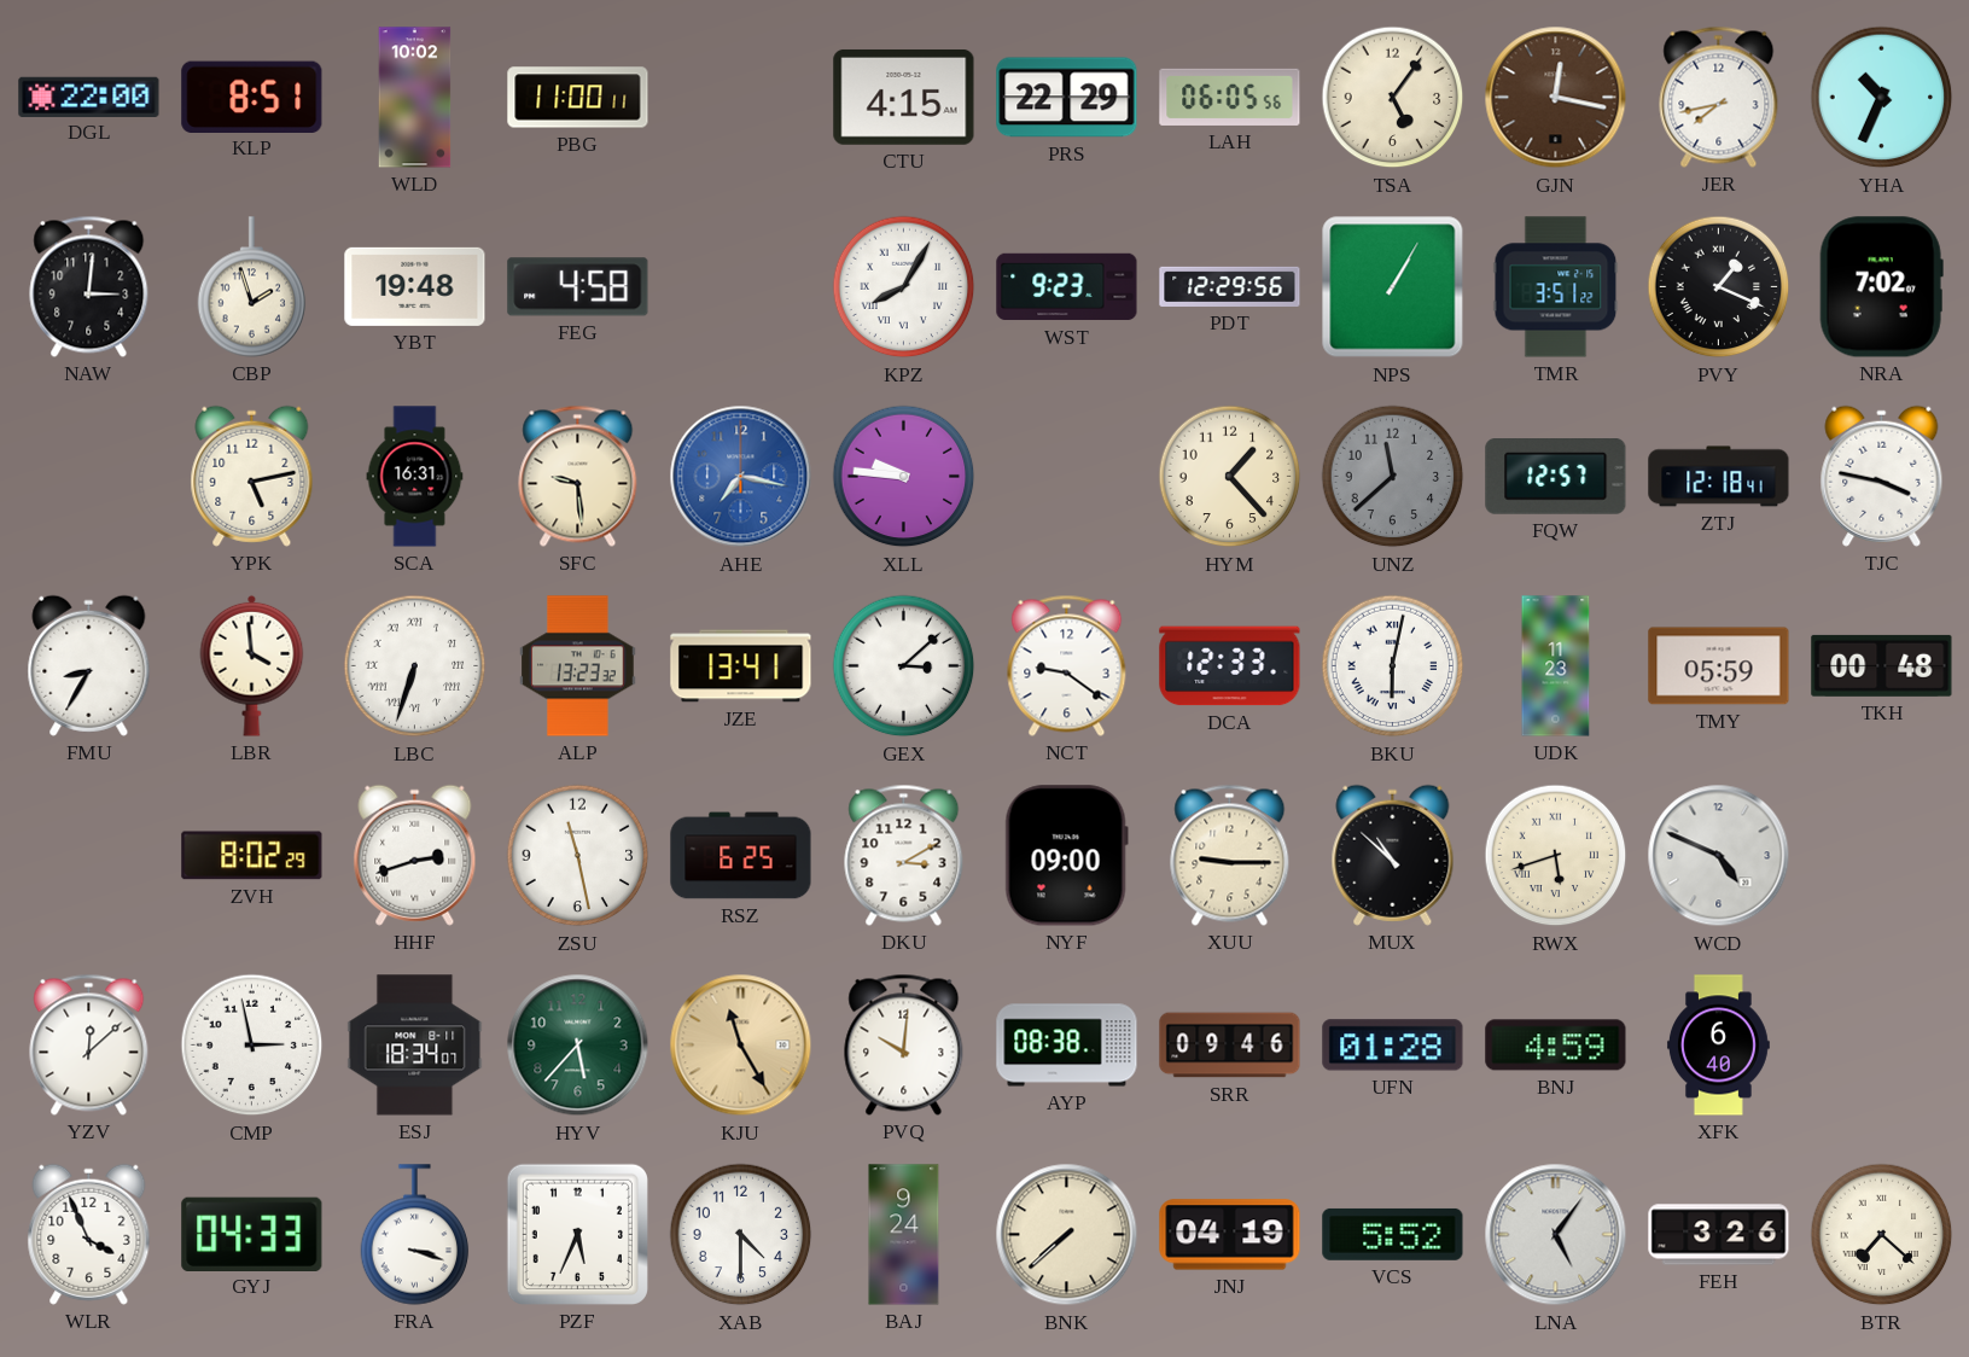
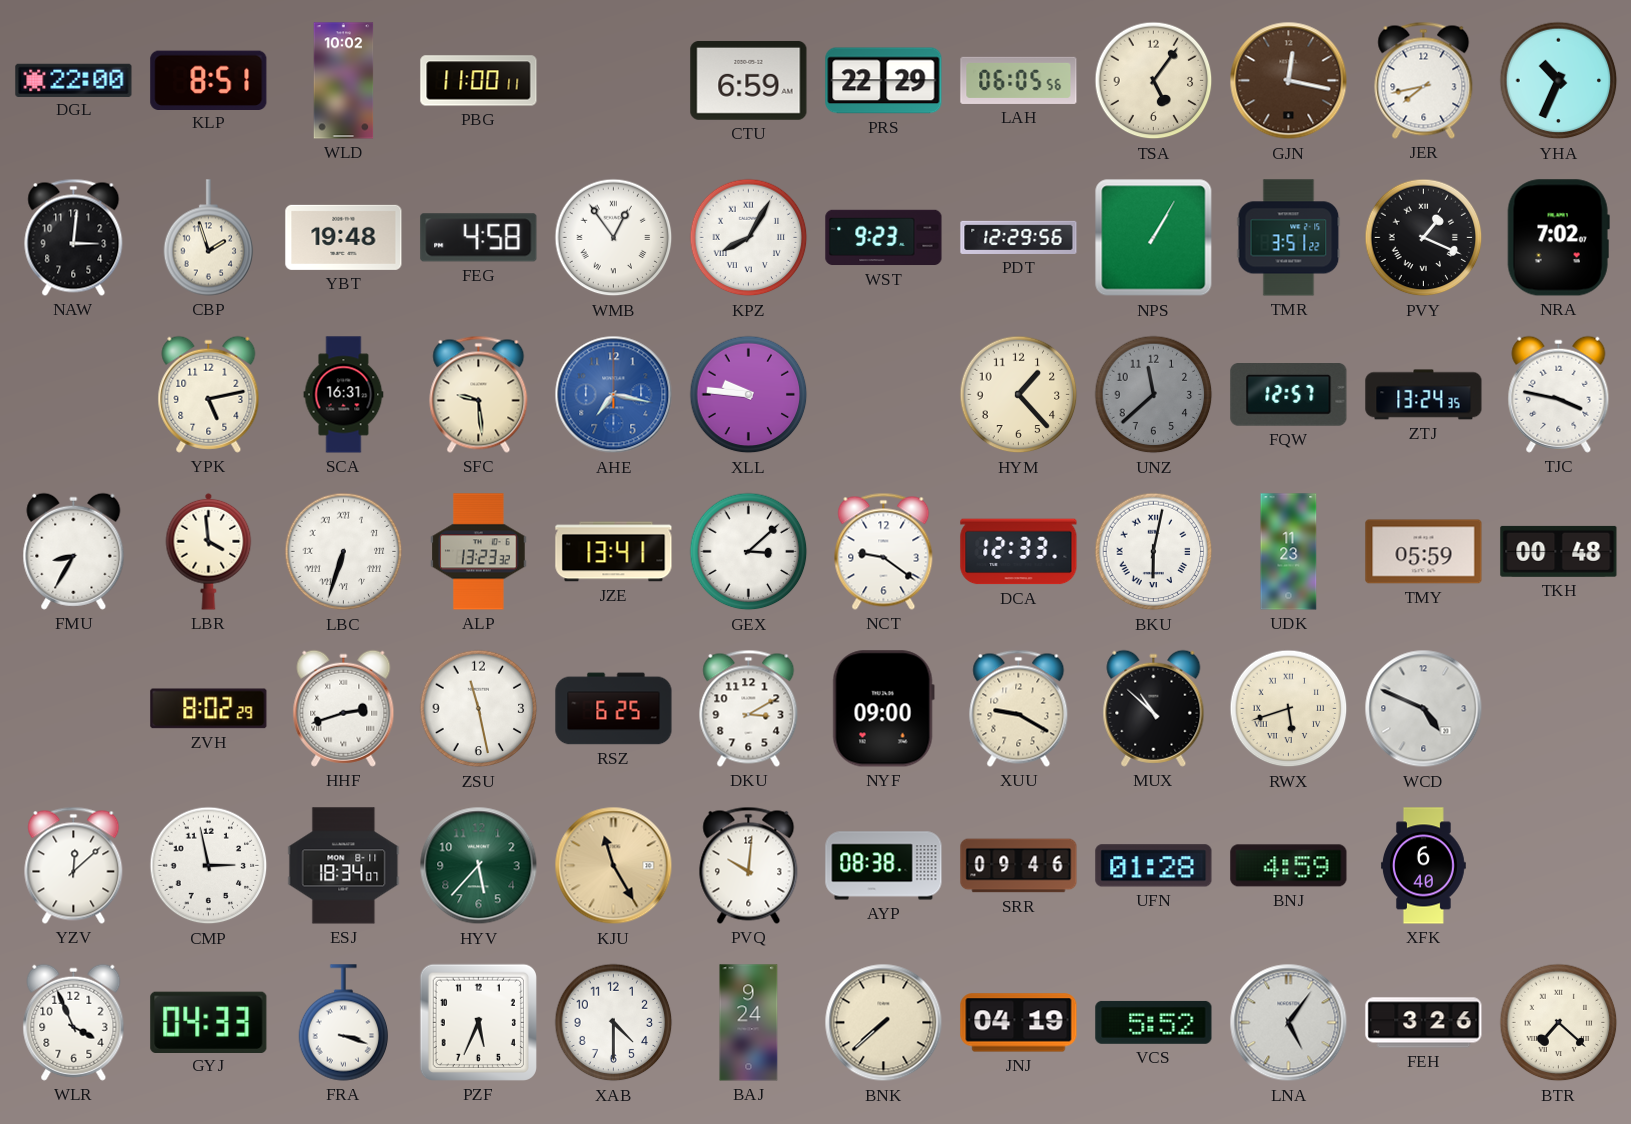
CTU: 4:15 -> 6:59
WMB: none -> 12:54
ZTJ: 12:18 -> 13:24
XUU: 9:15 -> 9:20
